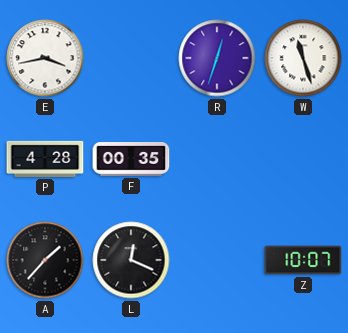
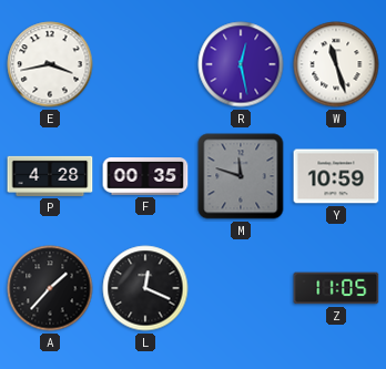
R: 12:33 -> 12:28
M: none -> 11:48
Y: none -> 10:59
Z: 10:07 -> 11:05
